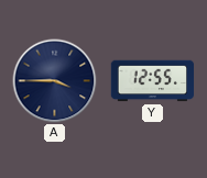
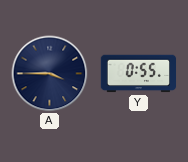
Y: 12:55 -> 0:55
